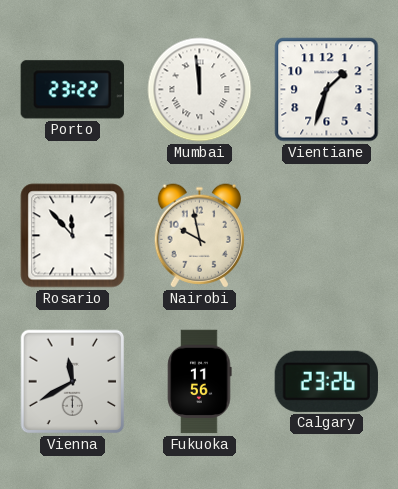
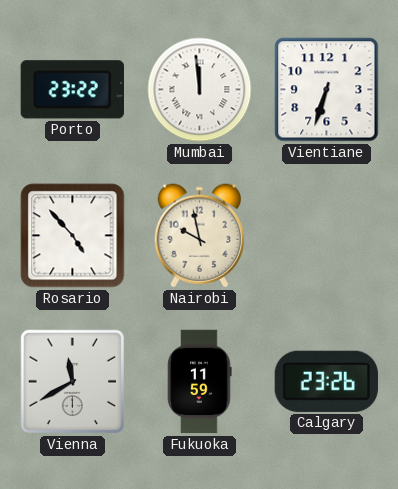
Vientiane: 1:33 -> 6:33
Rosario: 11:53 -> 4:53
Fukuoka: 11:56 -> 11:59
